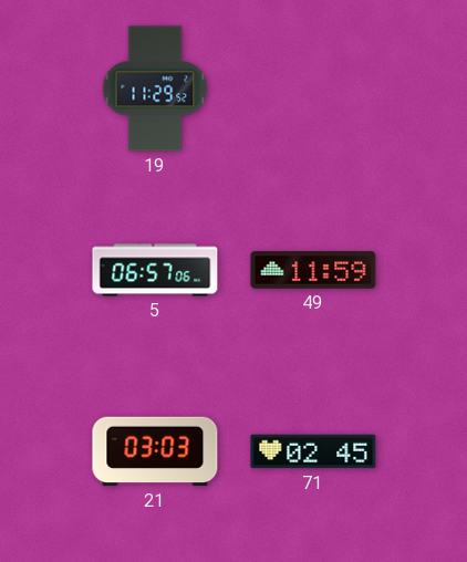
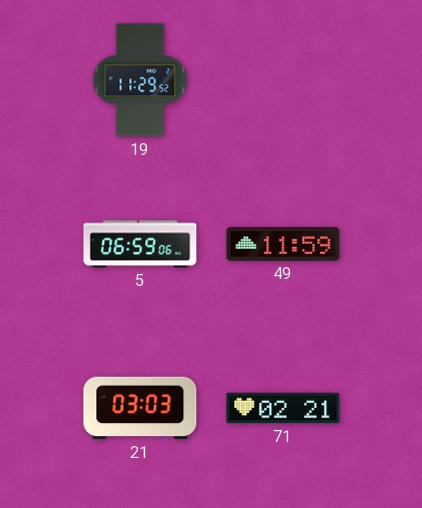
5: 06:57 -> 06:59
71: 02:45 -> 02:21
